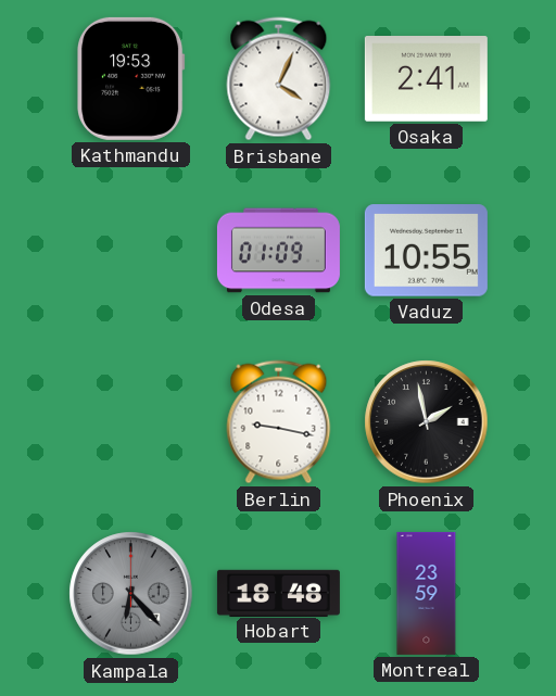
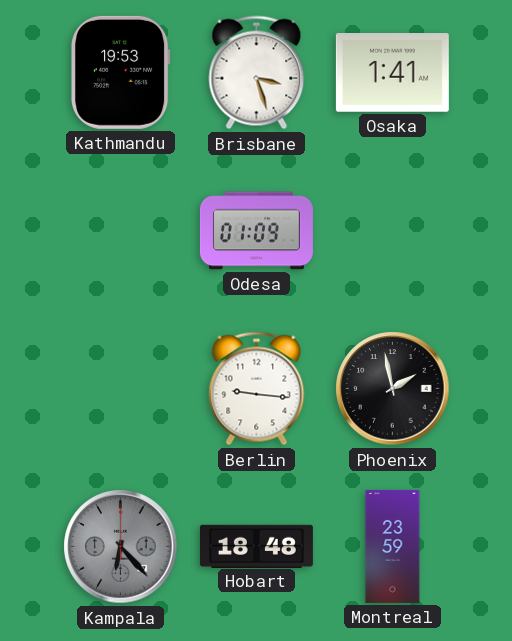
Brisbane: 4:04 -> 3:27
Osaka: 2:41 -> 1:41
Vaduz: 10:55 -> none
Berlin: 9:17 -> 9:16
